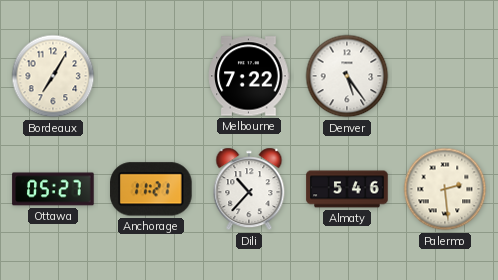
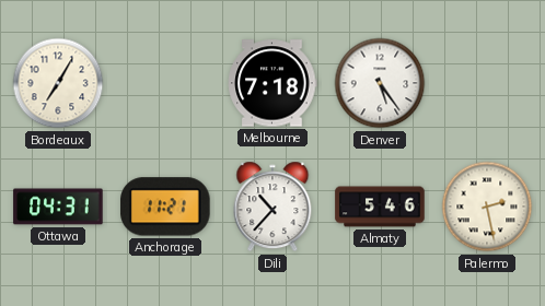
Melbourne: 7:22 -> 7:18
Ottawa: 05:27 -> 04:31
Palermo: 2:29 -> 2:28
